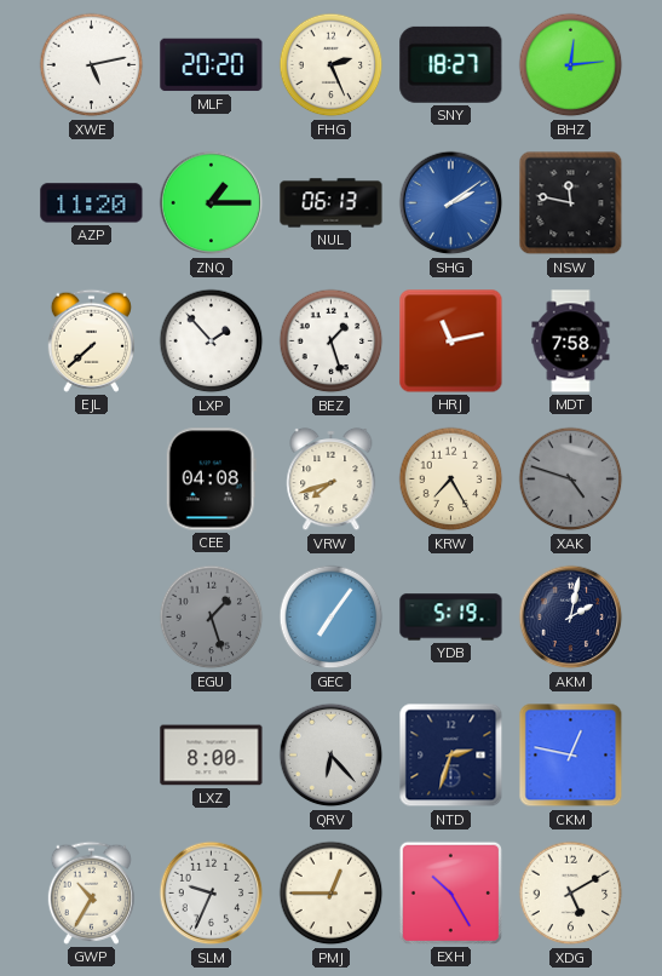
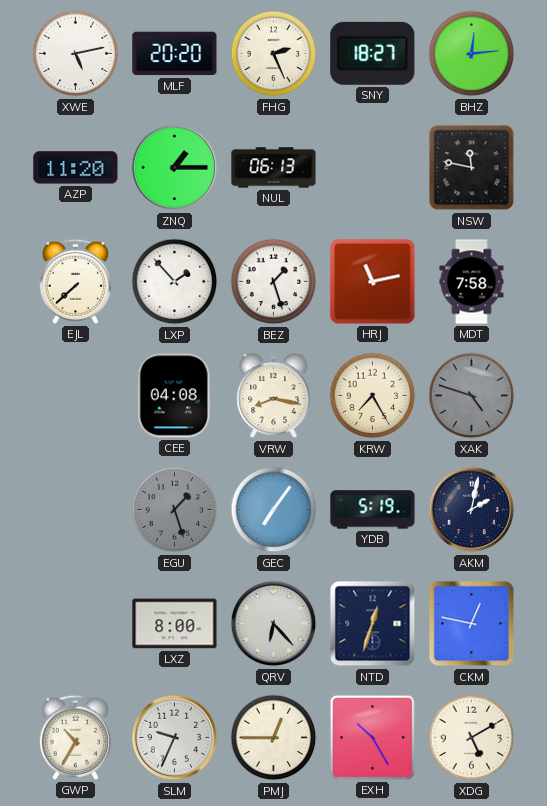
SHG: 2:09 -> none
VRW: 7:42 -> 8:17
NTD: 2:33 -> 12:33
